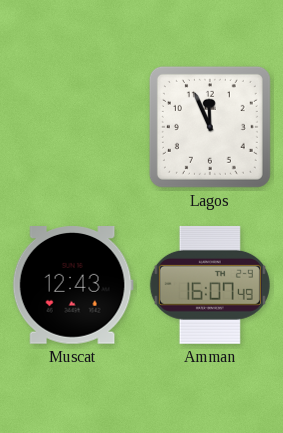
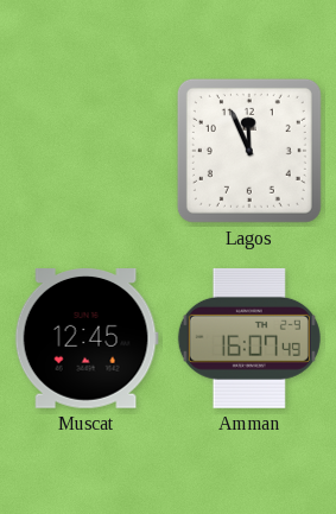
Muscat: 12:43 -> 12:45
